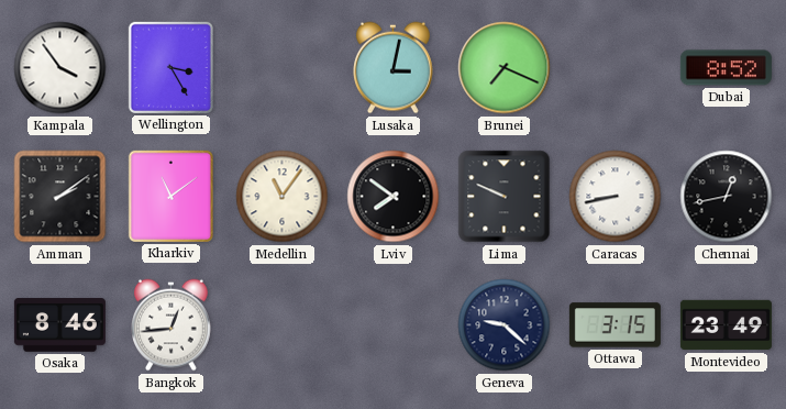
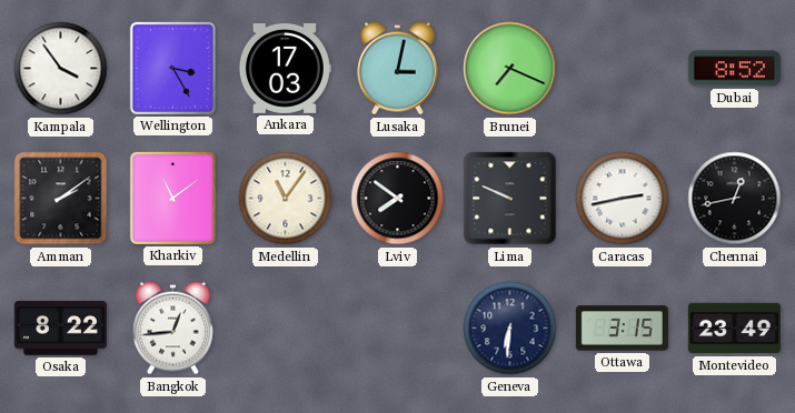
Ankara: none -> 17:03
Caracas: 8:43 -> 2:43
Osaka: 8:46 -> 8:22
Geneva: 9:22 -> 6:31
